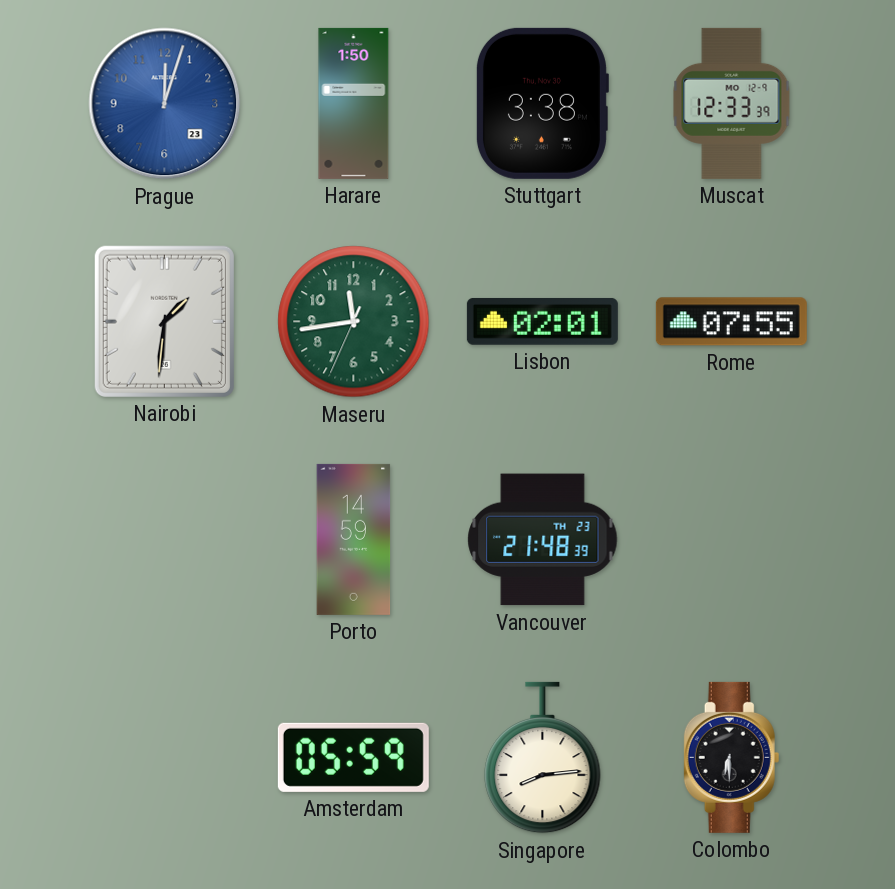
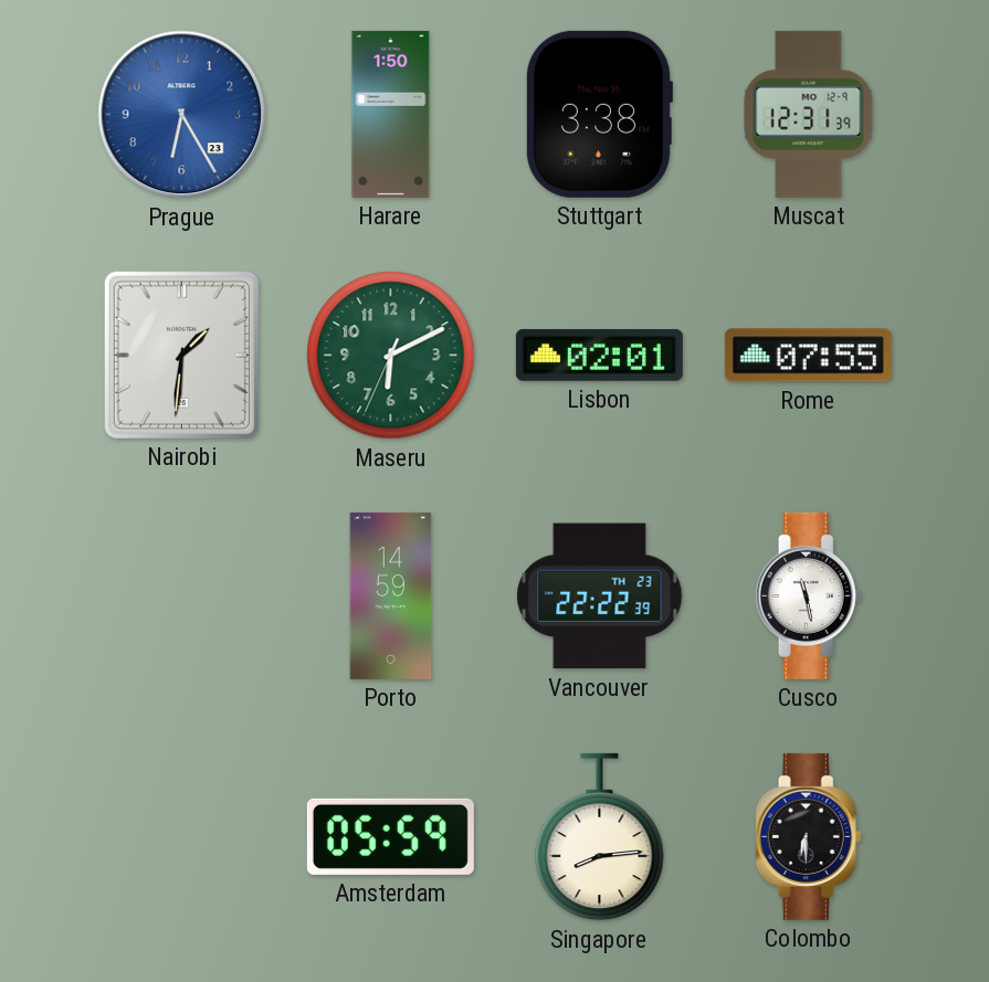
Prague: 12:03 -> 6:25
Muscat: 12:33 -> 12:31
Maseru: 11:43 -> 6:10
Vancouver: 21:48 -> 22:22
Cusco: none -> 11:28
